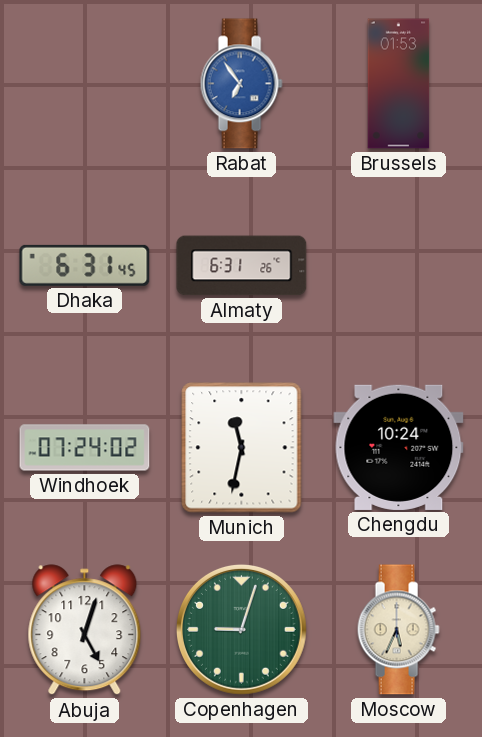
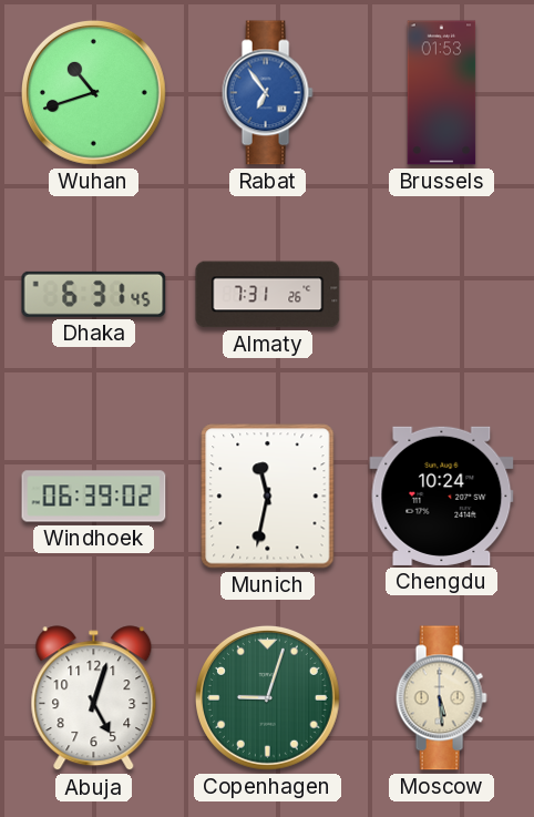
Wuhan: none -> 10:42
Almaty: 6:31 -> 7:31
Windhoek: 07:24 -> 06:39
Moscow: 5:34 -> 5:29
